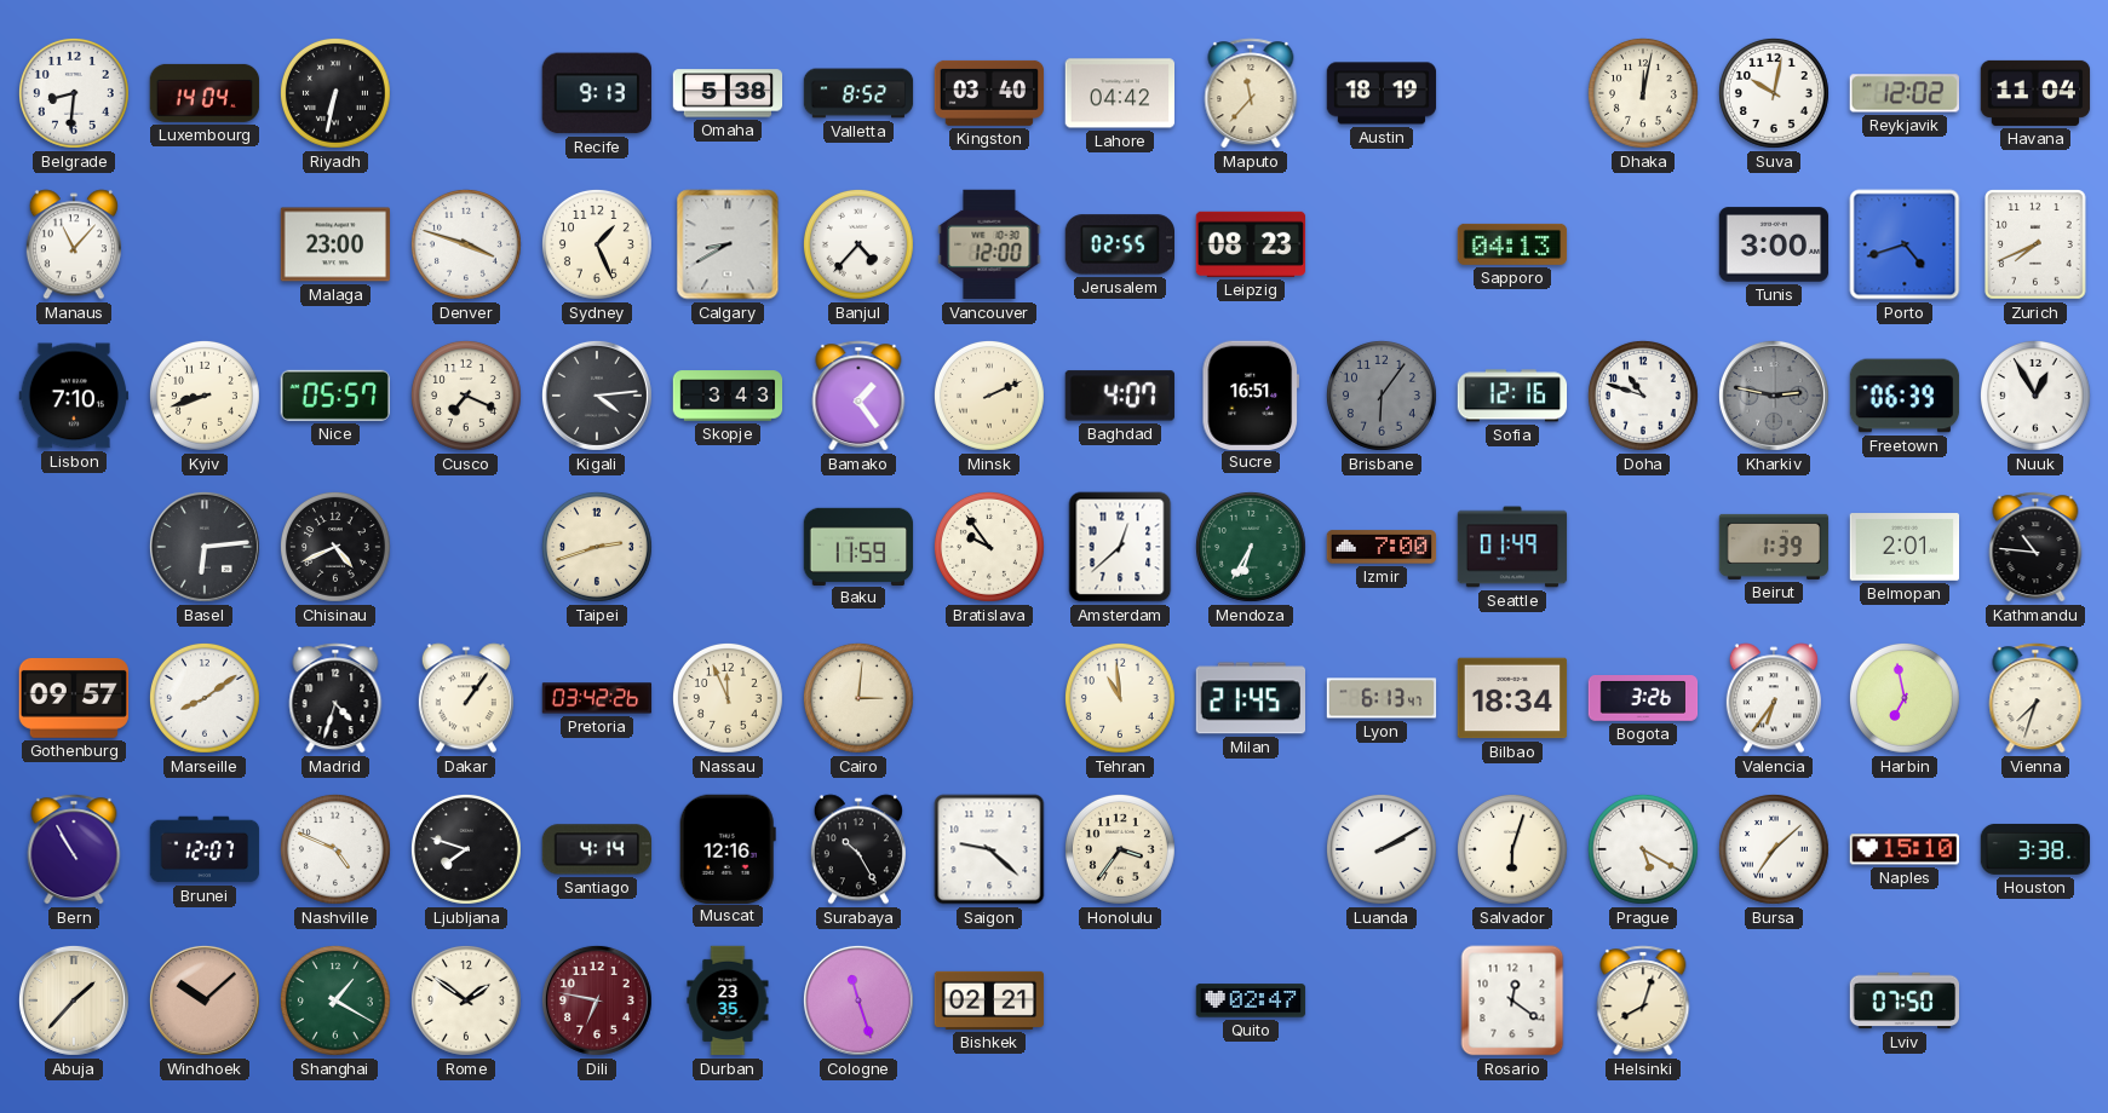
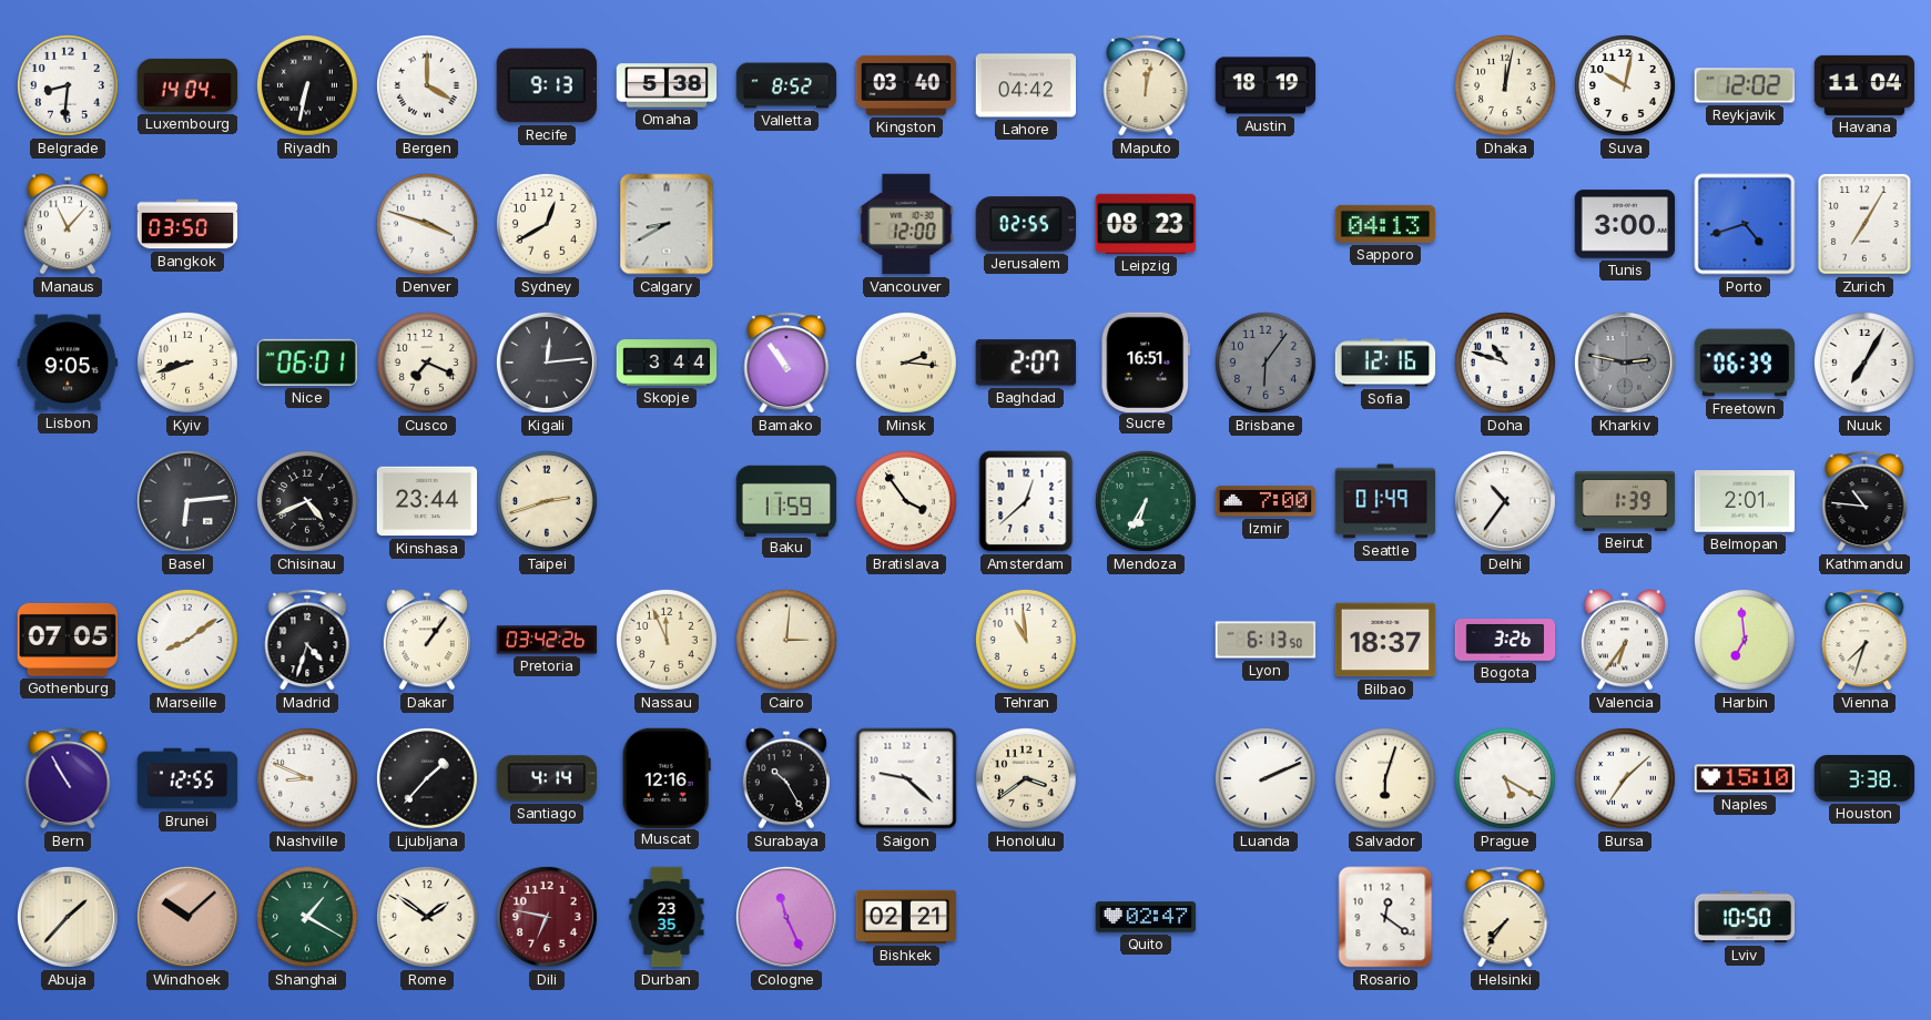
Bergen: none -> 4:00
Maputo: 11:37 -> 12:02
Bangkok: none -> 03:50
Malaga: 23:00 -> none
Sydney: 1:26 -> 12:40
Banjul: 4:37 -> none
Zurich: 7:41 -> 7:05
Lisbon: 7:10 -> 9:05
Nice: 05:57 -> 06:01
Kigali: 4:14 -> 12:14
Skopje: 3:43 -> 3:44
Bamako: 1:24 -> 10:54
Minsk: 2:11 -> 2:16
Baghdad: 4:07 -> 2:07
Nuuk: 12:55 -> 7:05
Kinshasa: none -> 23:44
Bratislava: 9:54 -> 3:54
Delhi: none -> 10:36
Gothenburg: 09:57 -> 07:05
Milan: 21:45 -> none
Lyon: 6:13:47 -> 6:13:50
Bilbao: 18:34 -> 18:37
Harbin: 6:58 -> 6:59
Brunei: 12:07 -> 12:55
Nashville: 4:49 -> 8:49
Ljubljana: 7:48 -> 1:37
Honolulu: 3:36 -> 3:39
Luanda: 2:10 -> 2:11
Cologne: 11:27 -> 11:26
Helsinki: 8:03 -> 7:36
Lviv: 07:50 -> 10:50
